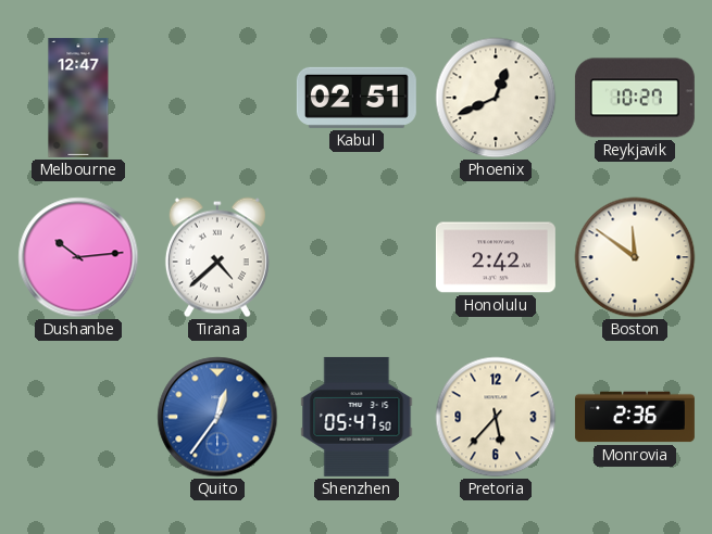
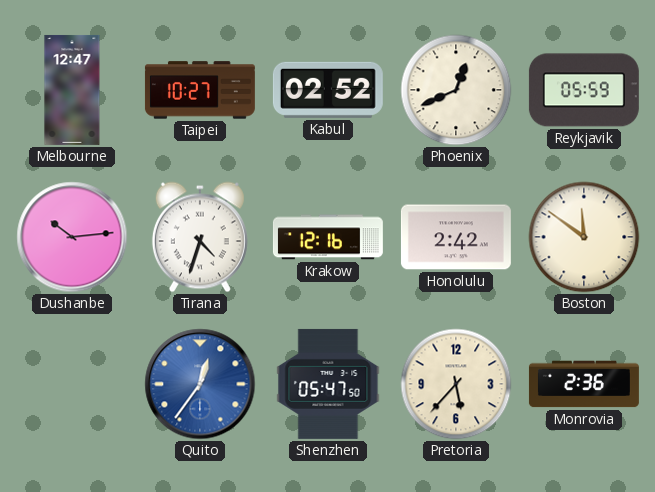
Taipei: none -> 10:27
Kabul: 02:51 -> 02:52
Reykjavik: 10:27 -> 05:59
Tirana: 4:38 -> 4:33
Krakow: none -> 12:16
